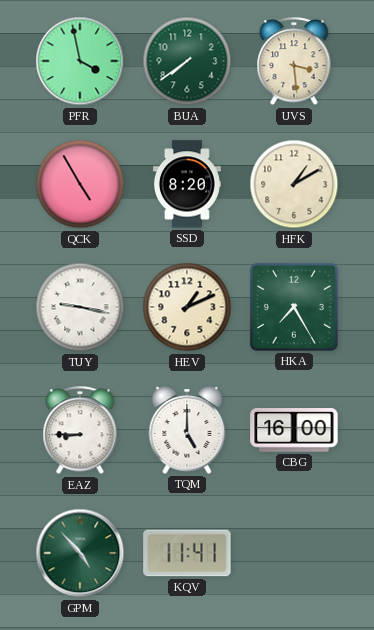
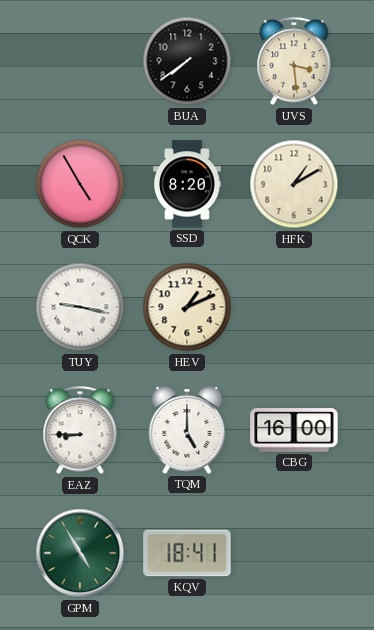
PFR: 3:58 -> none
BUA dial: green -> black
HKA: 7:25 -> none
GPM: 4:53 -> 4:55
KQV: 11:41 -> 18:41
